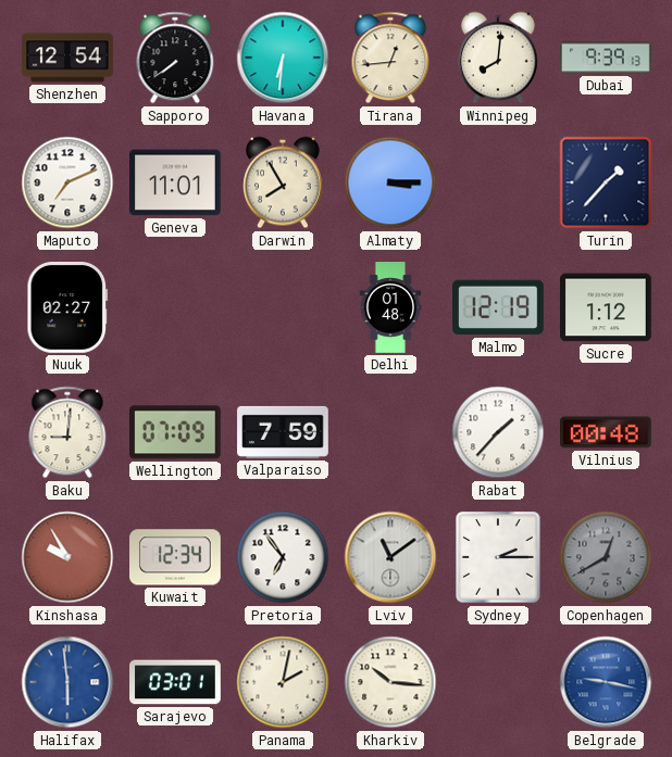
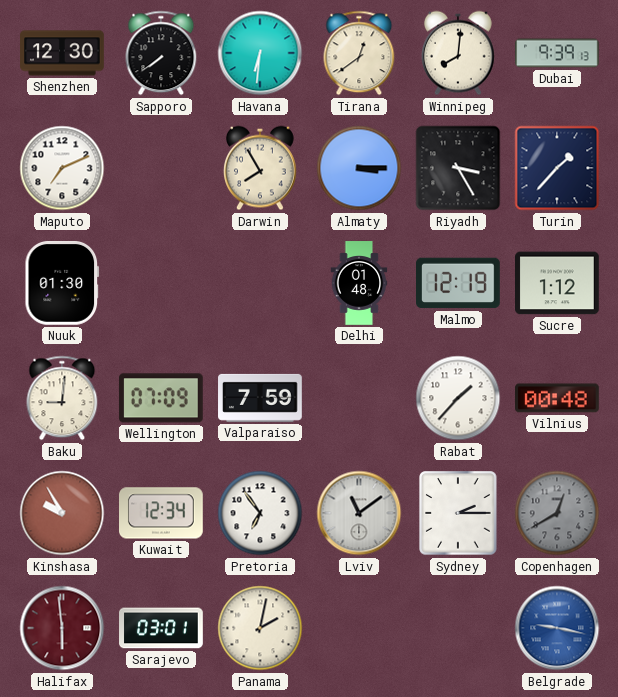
Shenzhen: 12:54 -> 12:30
Tirana: 12:44 -> 12:39
Geneva: 11:01 -> none
Riyadh: none -> 3:25
Nuuk: 02:27 -> 01:30
Halifax dial: blue -> burgundy
Kharkiv: 10:16 -> none
